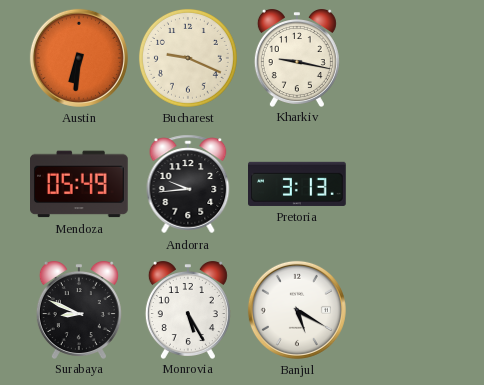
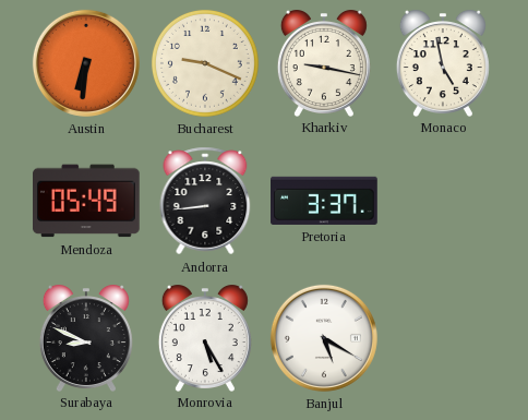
Monaco: none -> 4:58
Andorra: 9:44 -> 8:44
Pretoria: 3:13 -> 3:37
